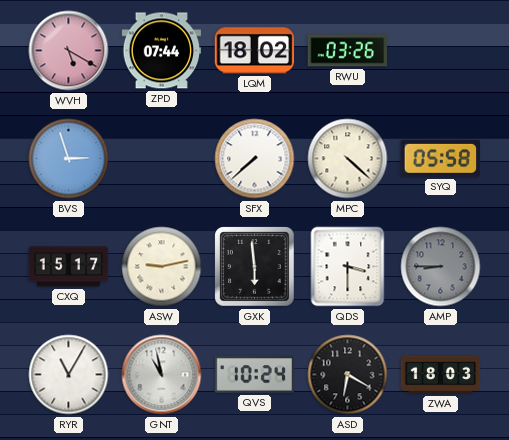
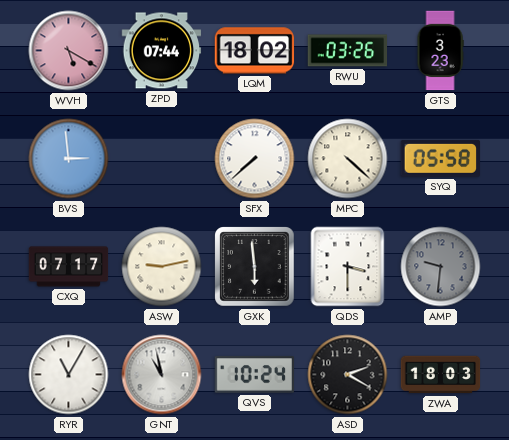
GTS: none -> 3:23
BVS: 2:57 -> 2:59
CXQ: 15:17 -> 07:17
AMP: 8:45 -> 9:31
ASD: 6:20 -> 2:20
